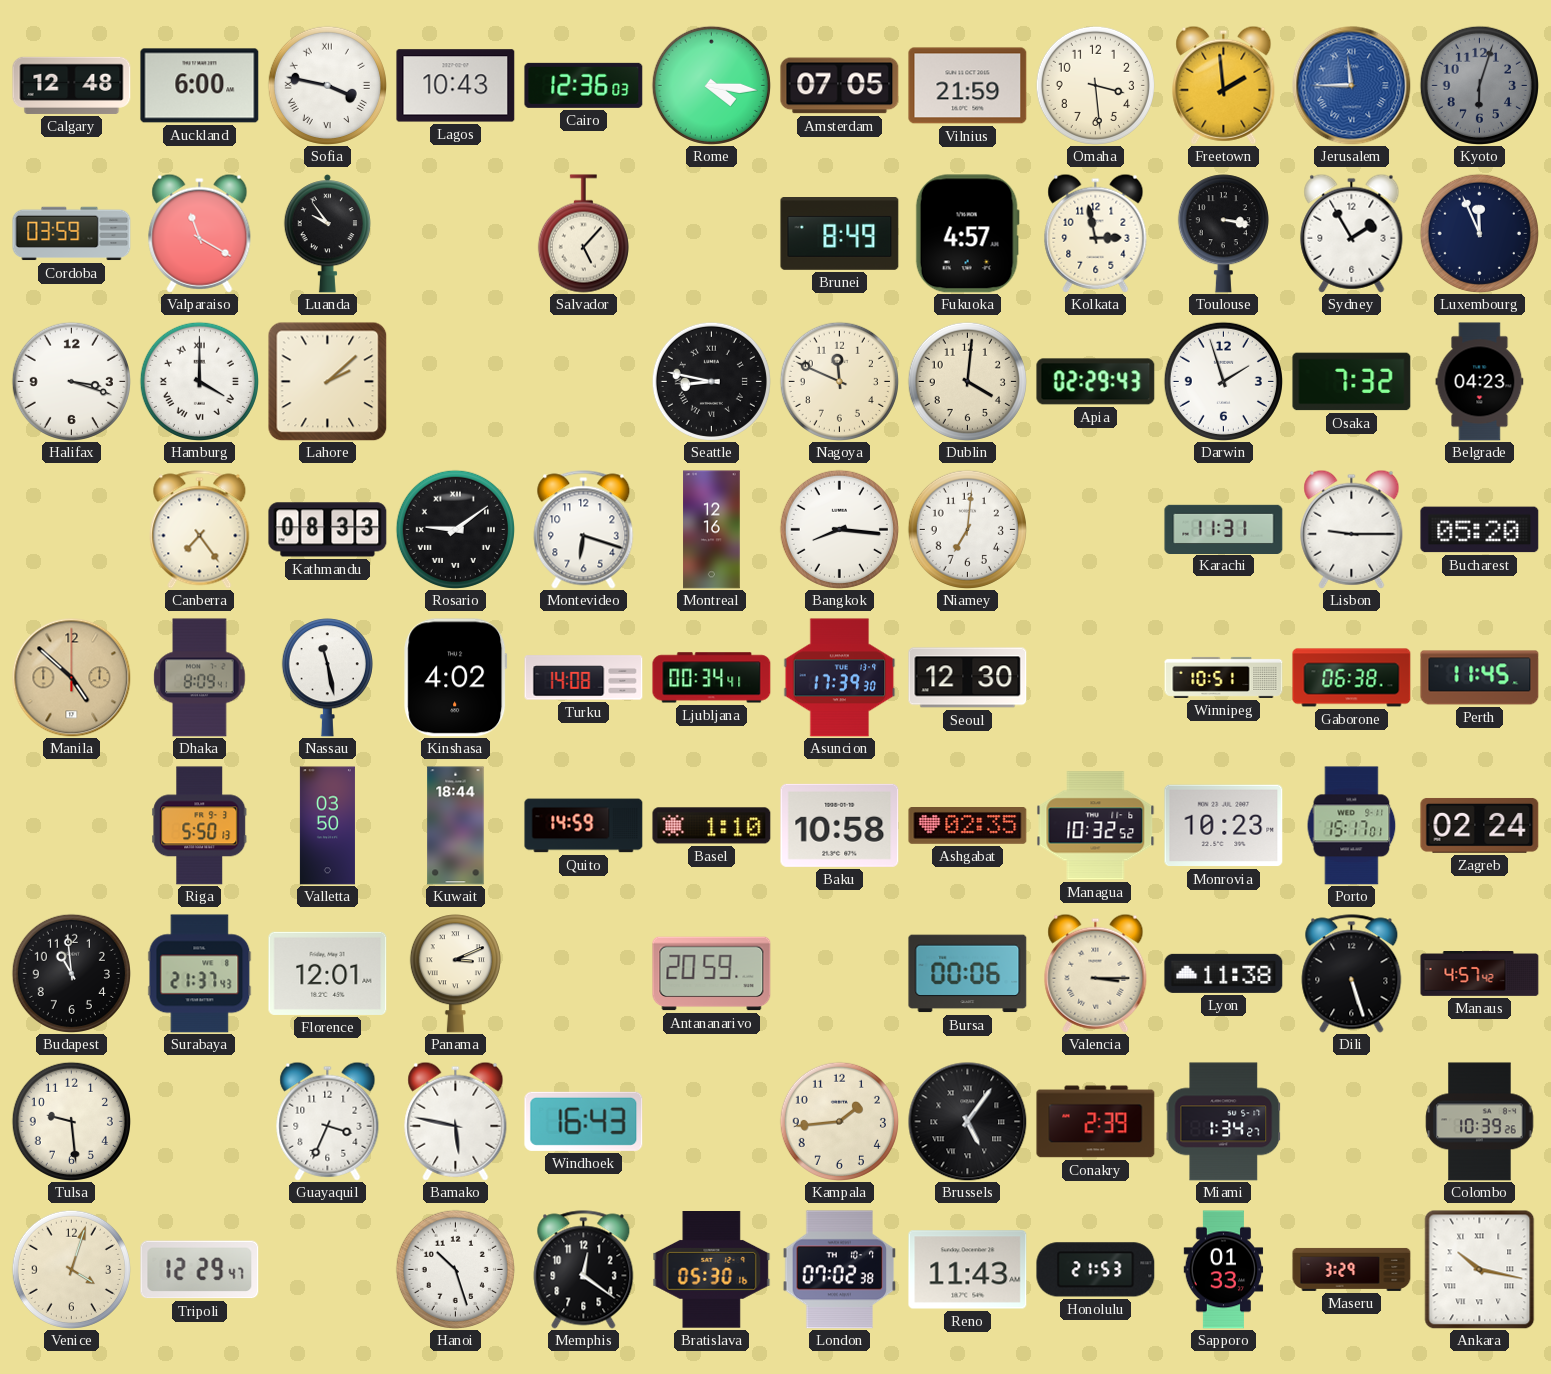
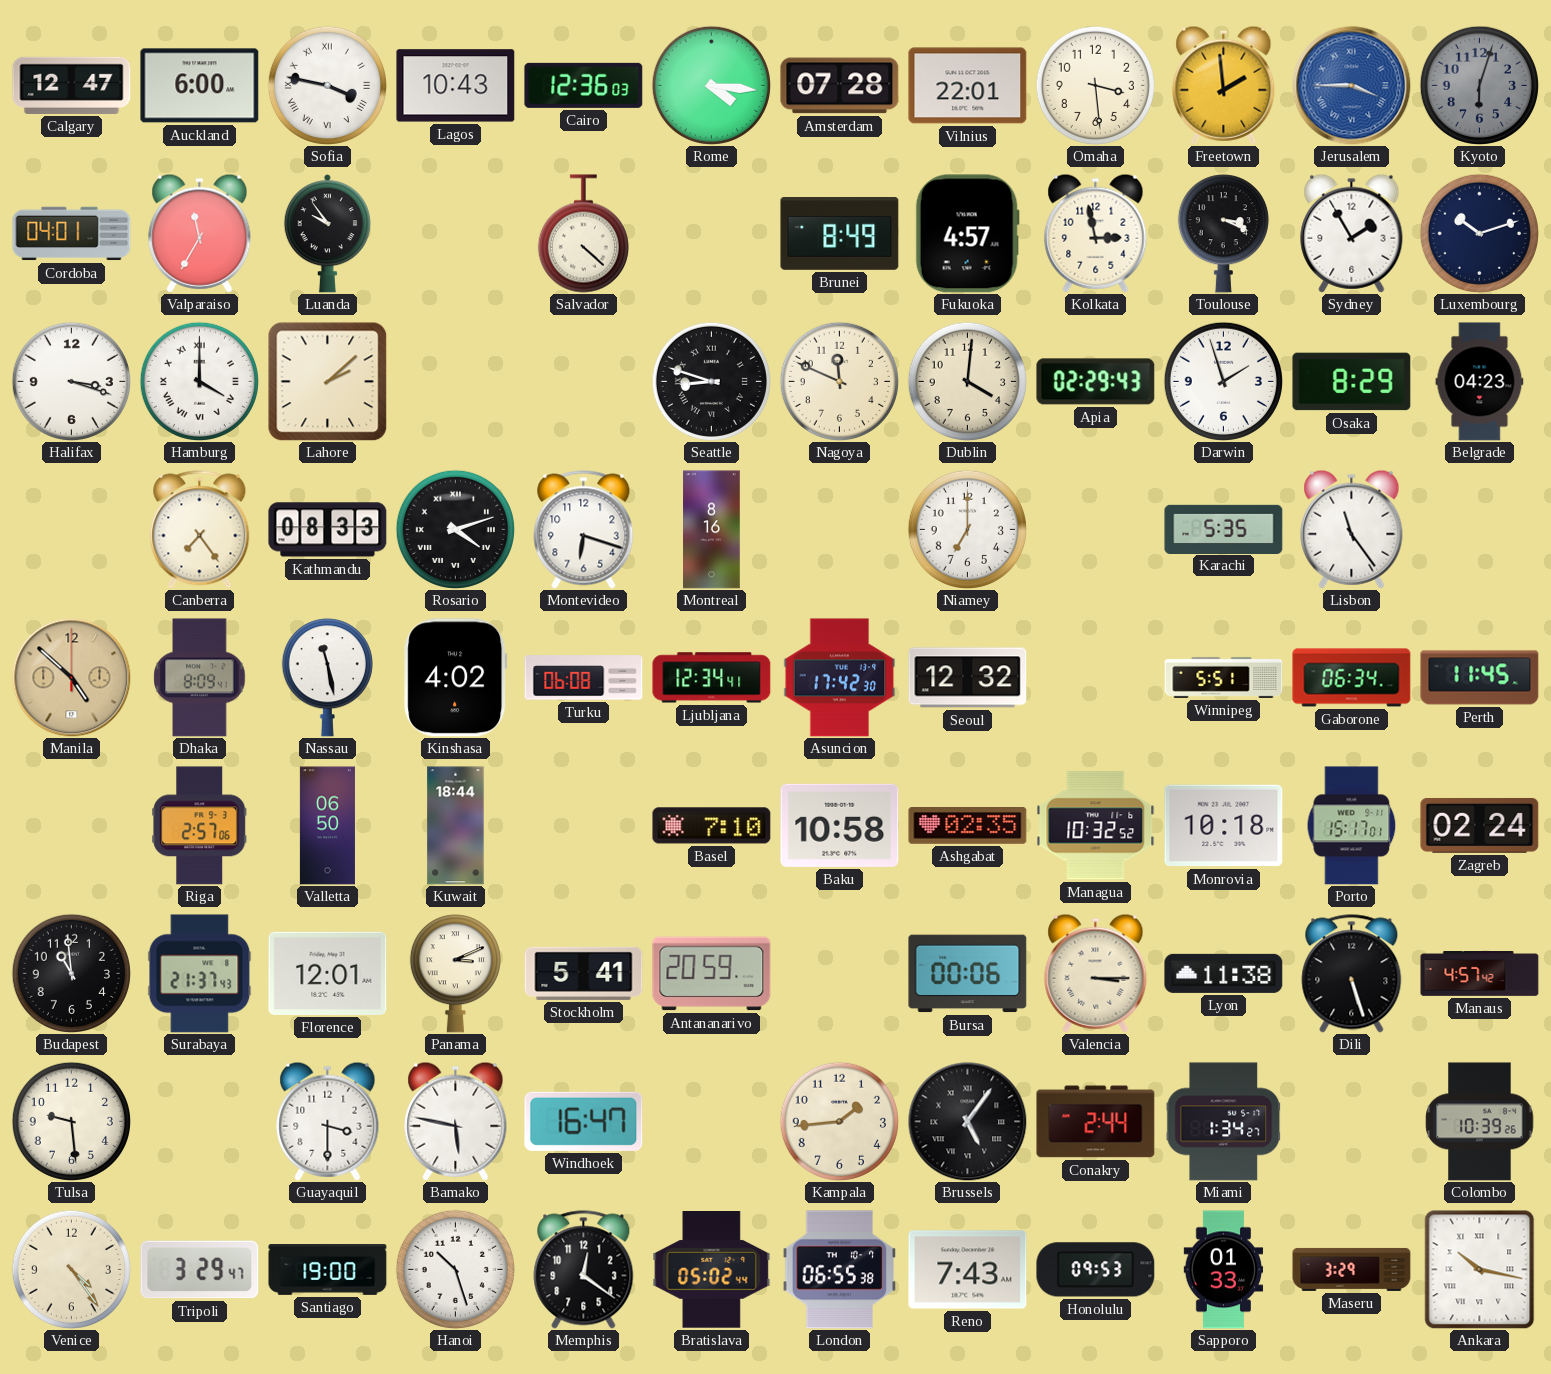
Calgary: 12:48 -> 12:47
Amsterdam: 07:05 -> 07:28
Vilnius: 21:59 -> 22:01
Jerusalem: 11:45 -> 3:45
Cordoba: 03:59 -> 04:01
Valparaiso: 11:20 -> 11:35
Salvador: 5:07 -> 4:22
Toulouse: 3:17 -> 3:19
Luxembourg: 11:56 -> 10:12
Seattle: 8:47 -> 8:48
Osaka: 7:32 -> 8:29
Rosario: 9:09 -> 4:12
Montreal: 12:16 -> 8:16
Bangkok: 8:16 -> none
Niamey: 7:01 -> 7:00
Karachi: 11:31 -> 5:35
Lisbon: 9:15 -> 11:24
Bucharest: 05:20 -> none
Turku: 14:08 -> 06:08
Ljubljana: 00:34 -> 12:34
Asuncion: 17:39 -> 17:42
Seoul: 12:30 -> 12:32
Winnipeg: 10:51 -> 5:51
Gaborone: 06:38 -> 06:34
Riga: 5:50 -> 2:57
Valletta: 03:50 -> 06:50
Quito: 14:59 -> none
Basel: 1:10 -> 7:10
Monrovia: 10:23 -> 10:18
Stockholm: none -> 5:41
Guayaquil: 3:34 -> 3:30
Windhoek: 16:43 -> 16:47
Conakry: 2:39 -> 2:44
Venice: 4:03 -> 4:24
Tripoli: 12:29 -> 3:29
Santiago: none -> 19:00
Bratislava: 05:30 -> 05:02
London: 07:02 -> 06:55
Reno: 11:43 -> 7:43
Honolulu: 21:53 -> 09:53
